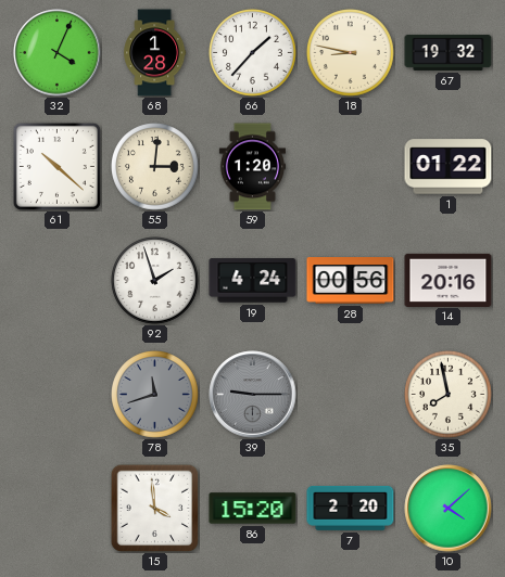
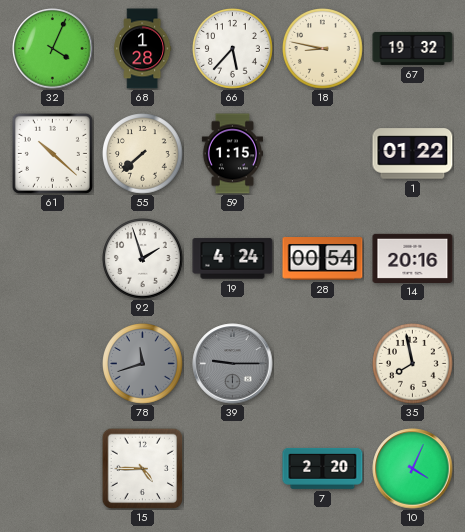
66: 1:37 -> 5:37
55: 3:01 -> 7:38
59: 1:20 -> 1:15
28: 00:56 -> 00:54
15: 3:59 -> 4:45
86: 15:20 -> none
10: 4:08 -> 4:04
